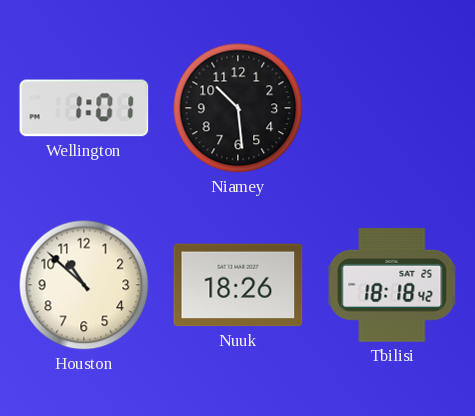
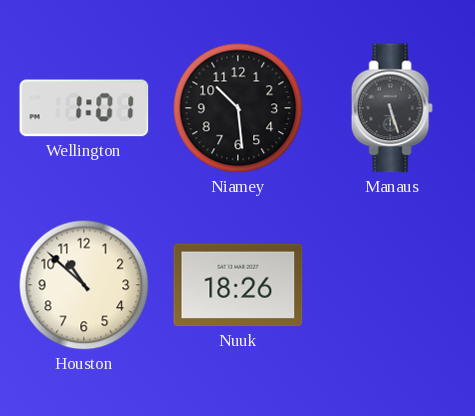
Manaus: none -> 5:27
Tbilisi: 18:18 -> none
